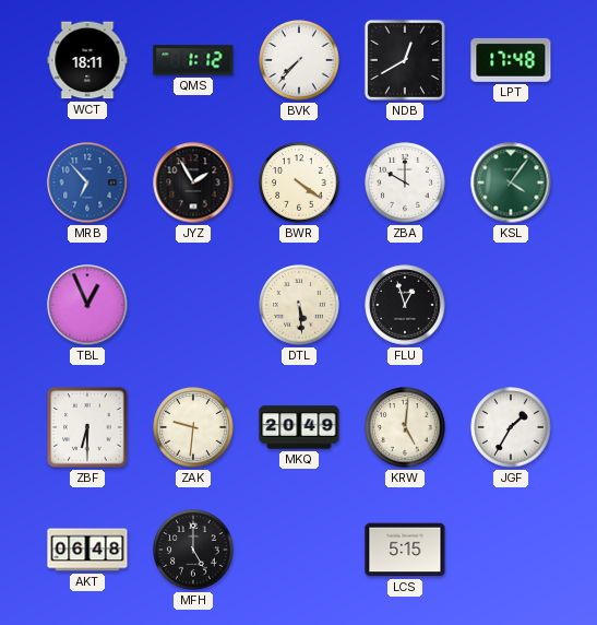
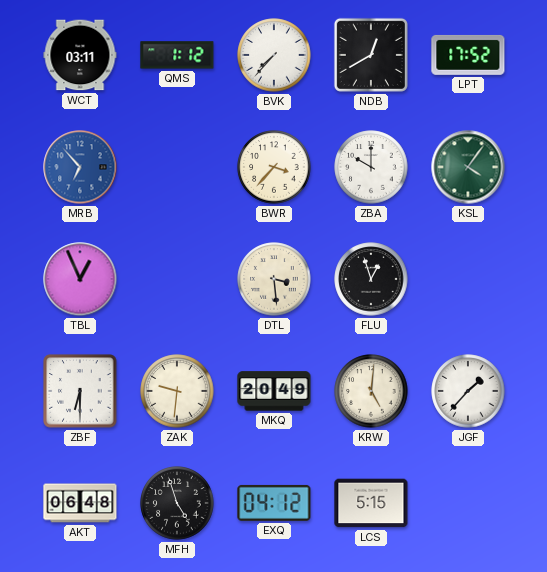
WCT: 18:11 -> 03:11
LPT: 17:48 -> 17:52
JYZ: 1:55 -> none
BWR: 4:21 -> 3:37
DTL: 5:29 -> 3:29
JGF: 1:35 -> 1:37
MFH: 5:00 -> 4:57
EXQ: none -> 04:12
